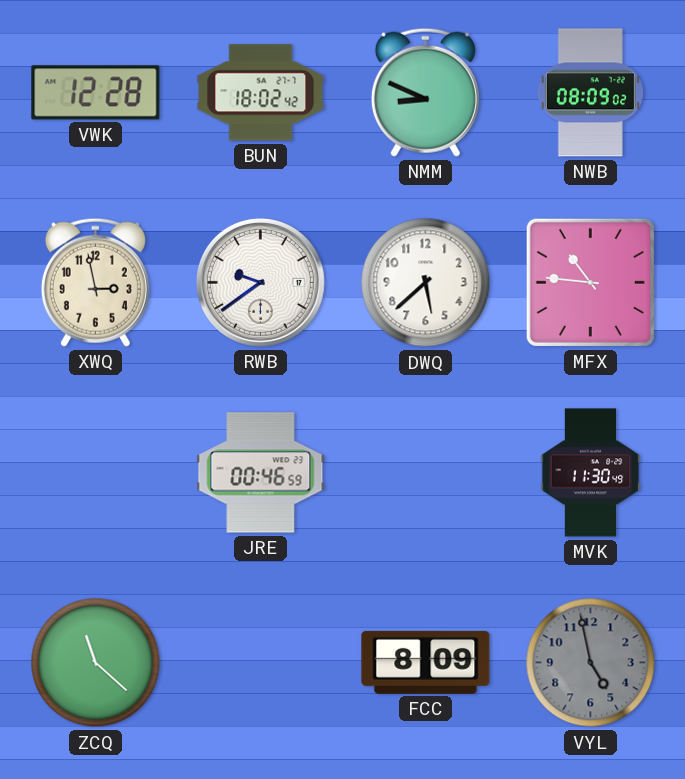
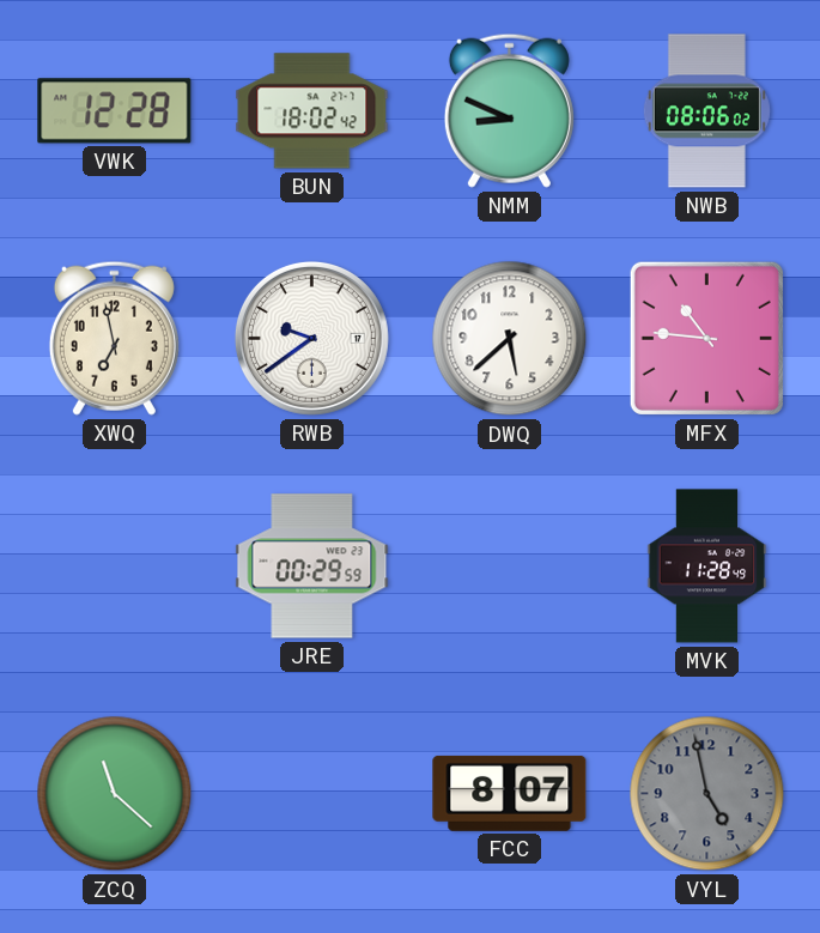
NWB: 08:09 -> 08:06
XWQ: 2:58 -> 6:58
JRE: 00:46 -> 00:29
MVK: 11:30 -> 11:28
FCC: 8:09 -> 8:07
